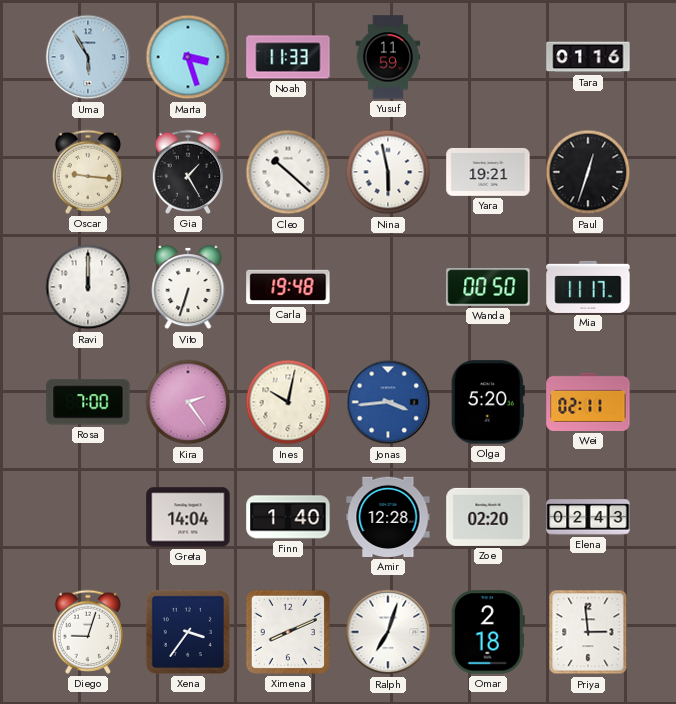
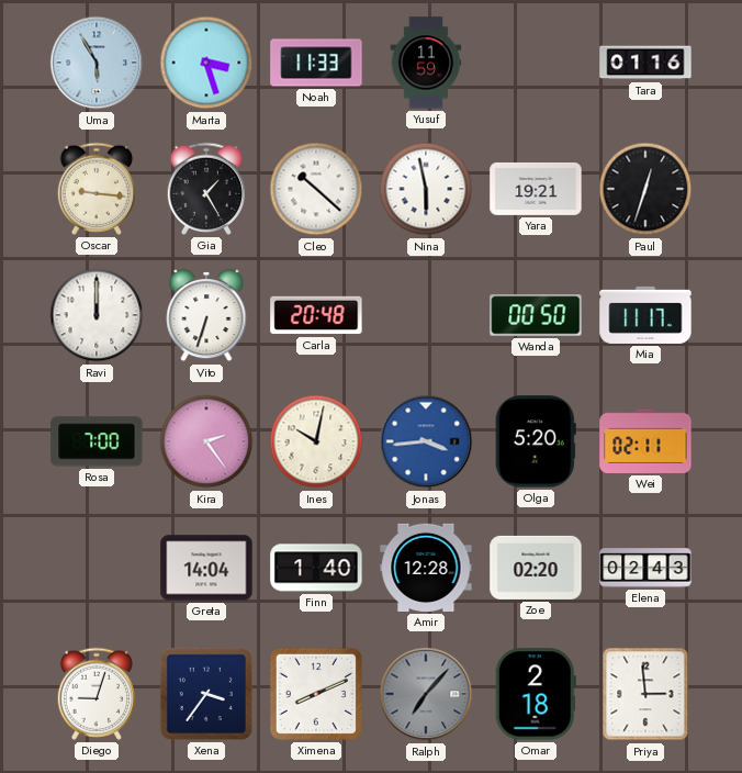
Carla: 19:48 -> 20:48
Ralph: 7:03 -> 7:07
Ralph dial: white -> grey
